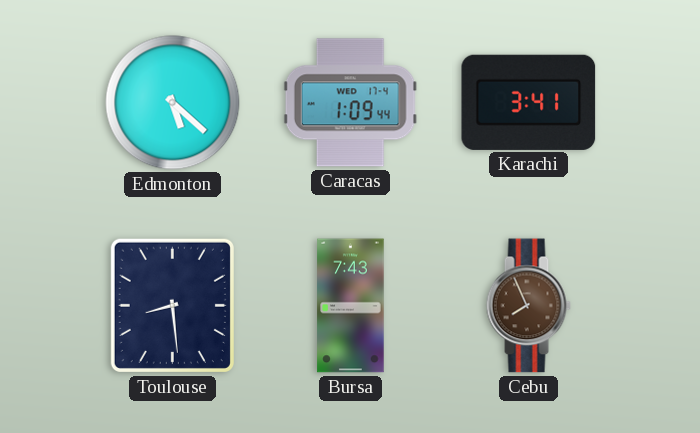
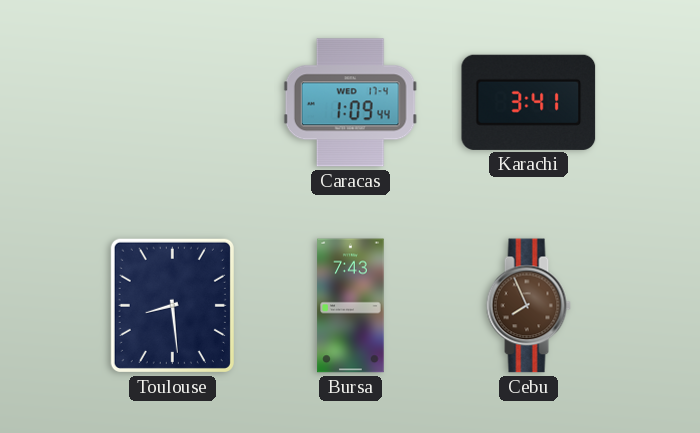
Edmonton: 5:22 -> none
